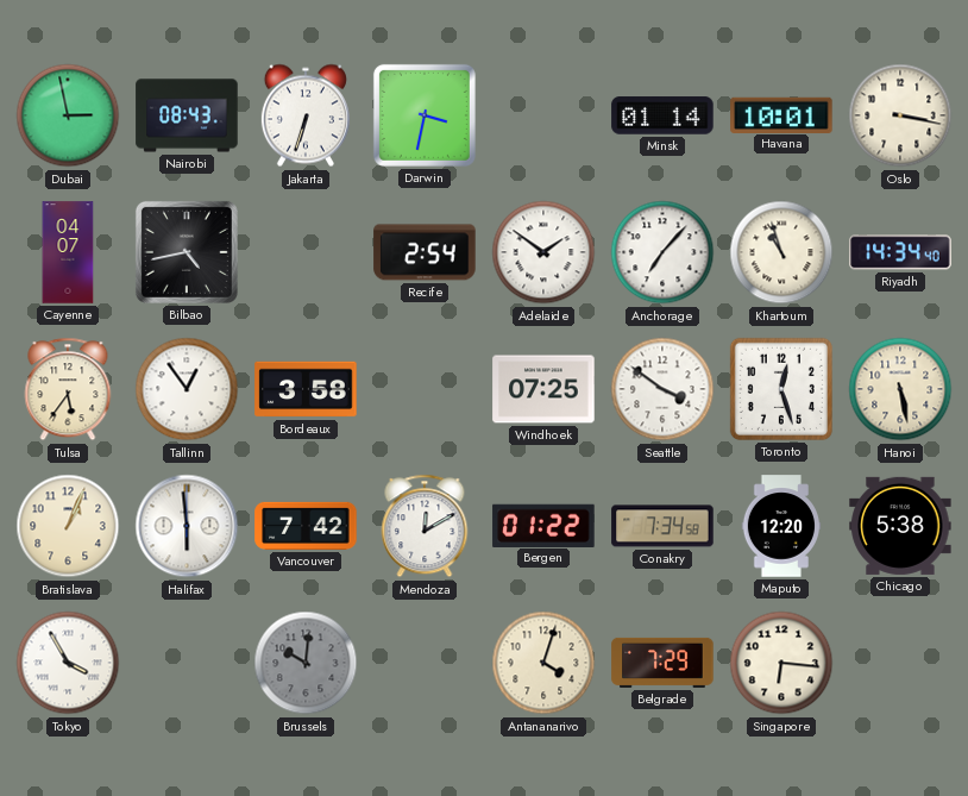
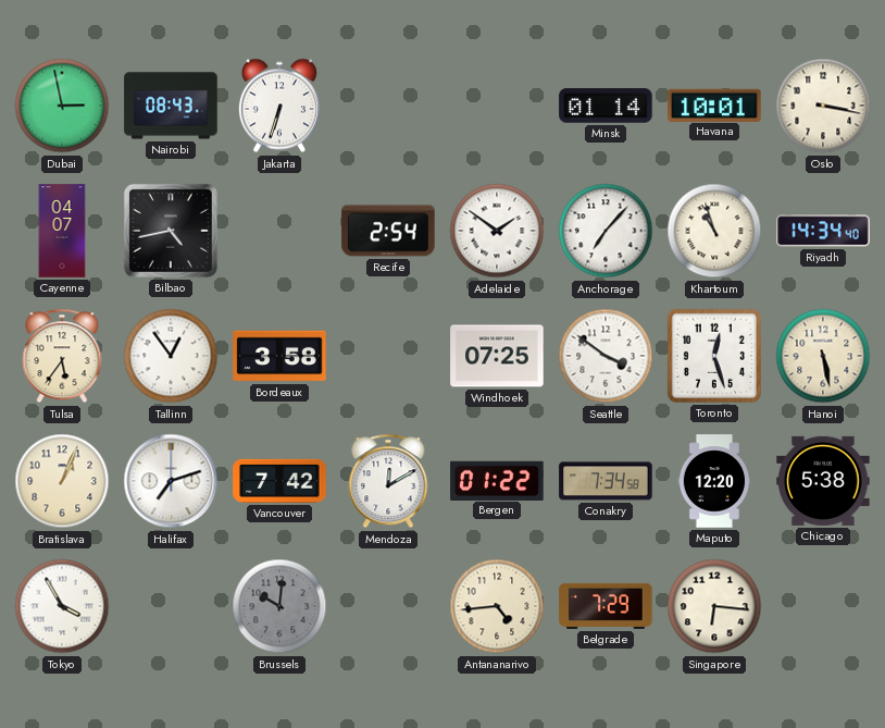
Darwin: 3:32 -> none
Halifax: 5:59 -> 7:12
Antananarivo: 4:03 -> 4:44
